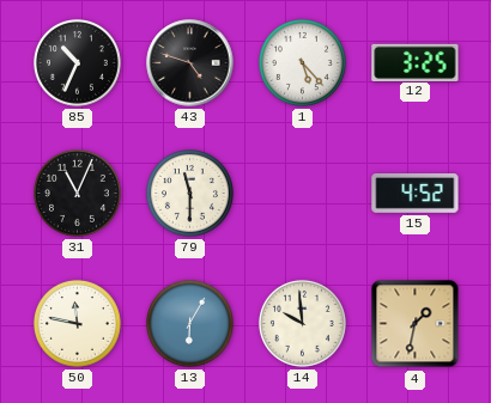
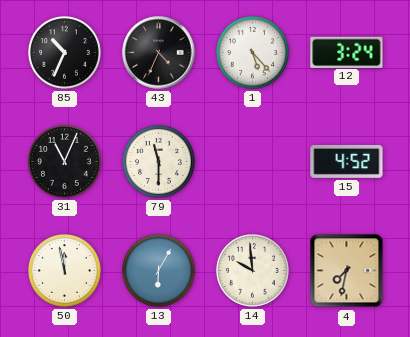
43: 4:48 -> 4:34
12: 3:25 -> 3:24
50: 11:47 -> 11:58
4: 1:32 -> 7:32
